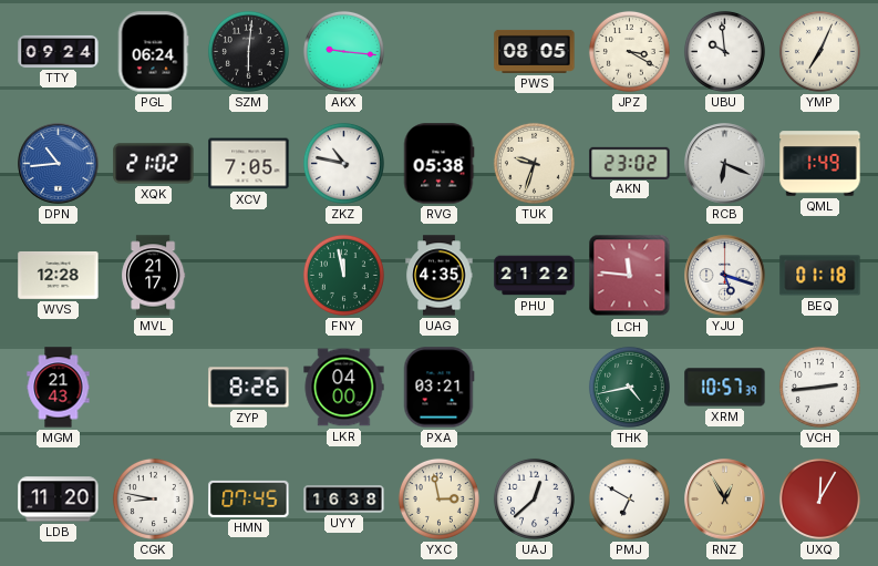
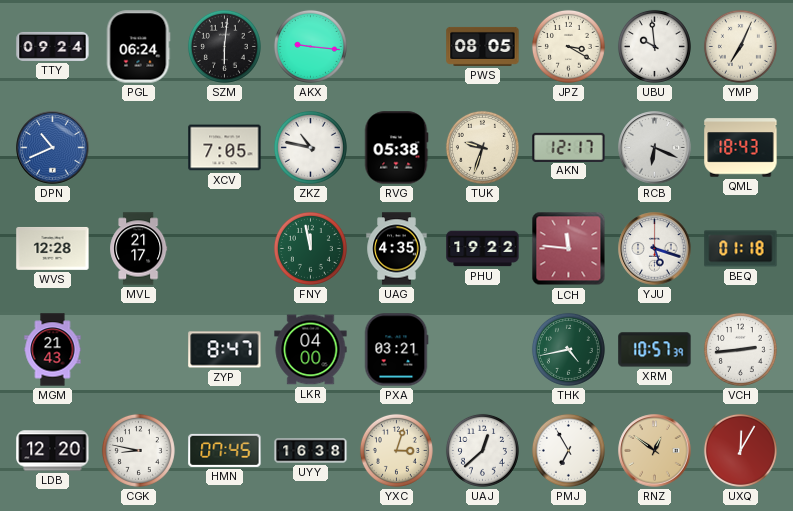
DPN: 10:44 -> 10:41
XQK: 21:02 -> none
AKN: 23:02 -> 12:17
QML: 1:49 -> 18:43
PHU: 21:22 -> 19:22
ZYP: 8:26 -> 8:47
LDB: 11:20 -> 12:20
YXC: 2:58 -> 3:03
PMJ: 6:50 -> 6:55
RNZ: 12:55 -> 12:51
